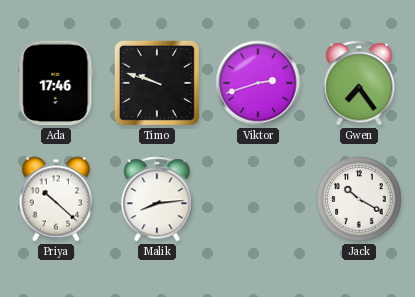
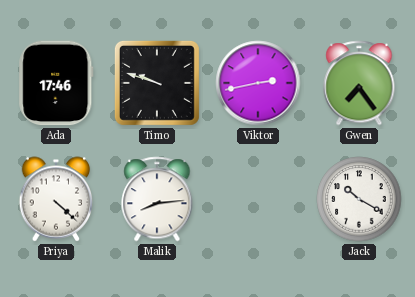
Viktor: 2:42 -> 2:43
Priya: 10:22 -> 4:22
